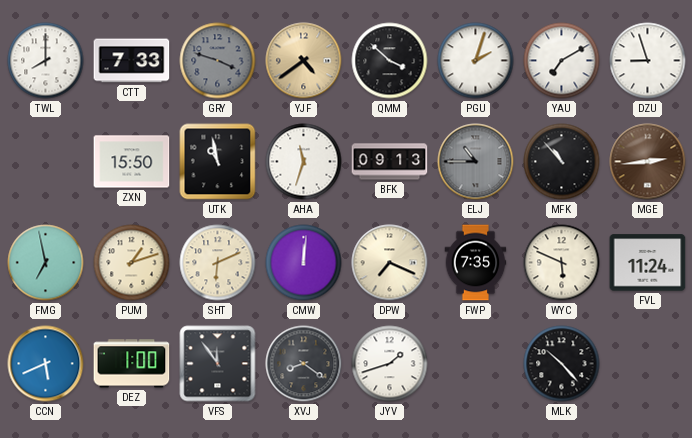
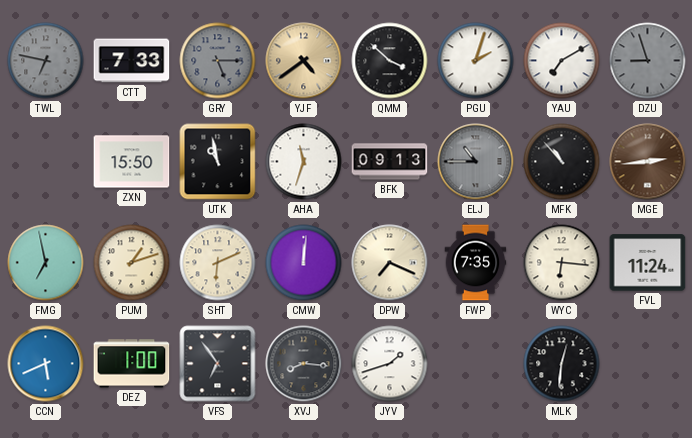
TWL: 8:00 -> 6:47
TWL dial: white -> grey
GRY: 3:48 -> 5:15
DZU dial: white -> grey
WYC: 5:49 -> 6:16
VFS: 11:54 -> 6:54
XVJ: 8:21 -> 8:16
MLK: 10:23 -> 12:31
